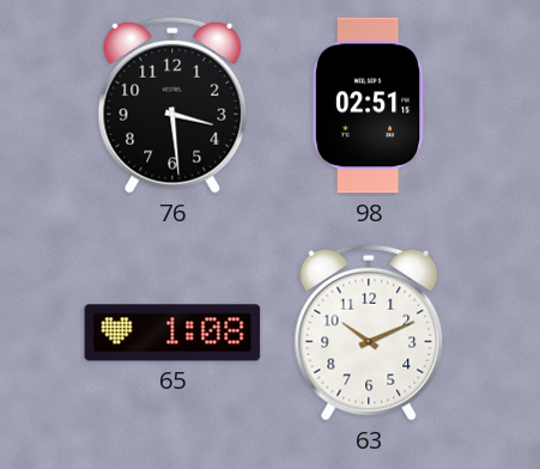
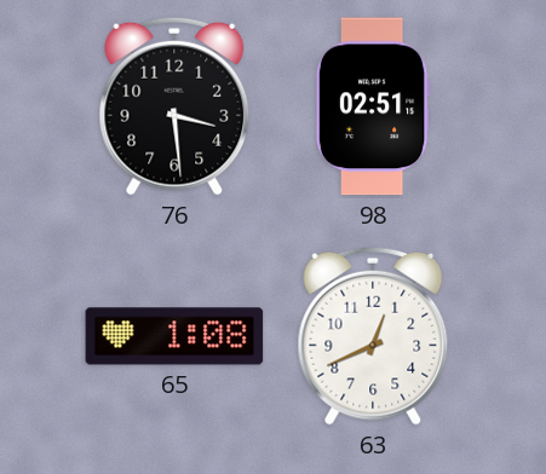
63: 10:11 -> 12:41
